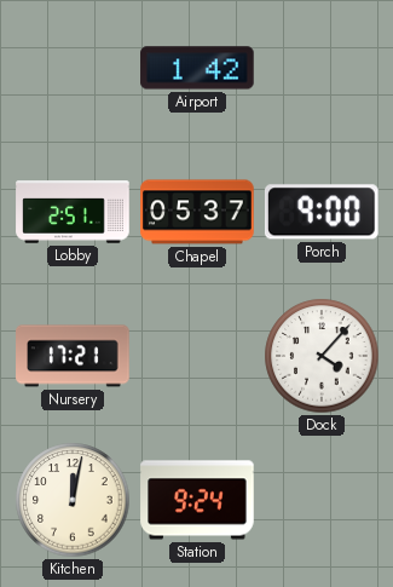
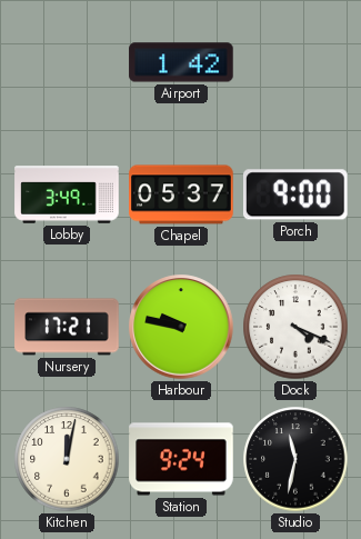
Lobby: 2:51 -> 3:49
Harbour: none -> 9:47
Dock: 4:07 -> 4:19
Studio: none -> 11:32
